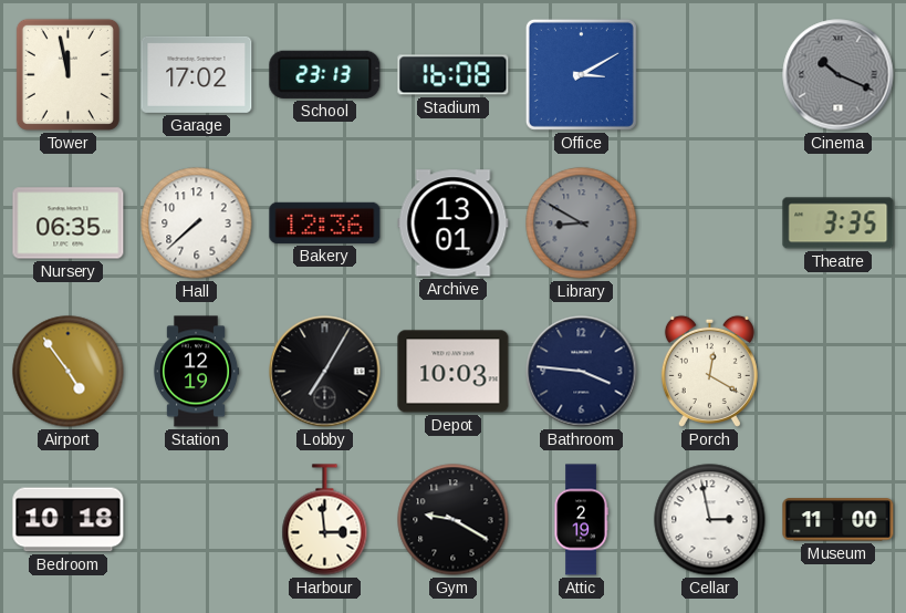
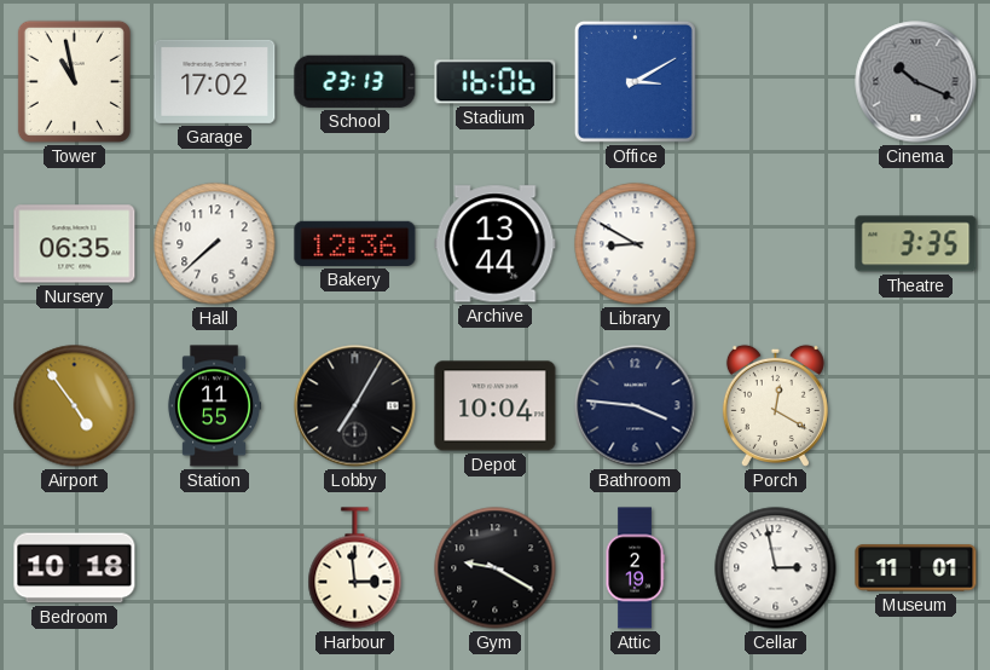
Tower: 11:58 -> 10:58
Stadium: 16:08 -> 16:06
Archive: 13:01 -> 13:44
Library dial: grey -> white
Station: 12:19 -> 11:55
Depot: 10:03 -> 10:04
Museum: 11:00 -> 11:01
